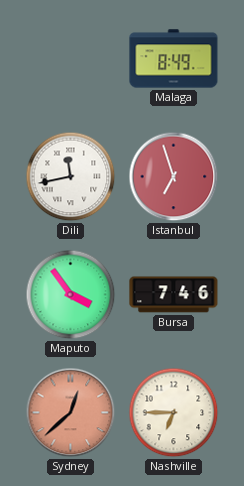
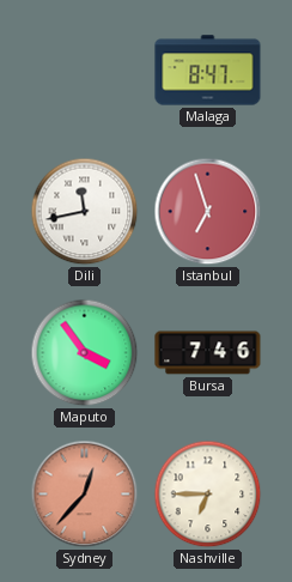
Malaga: 8:49 -> 8:47
Sydney: 12:38 -> 12:37
